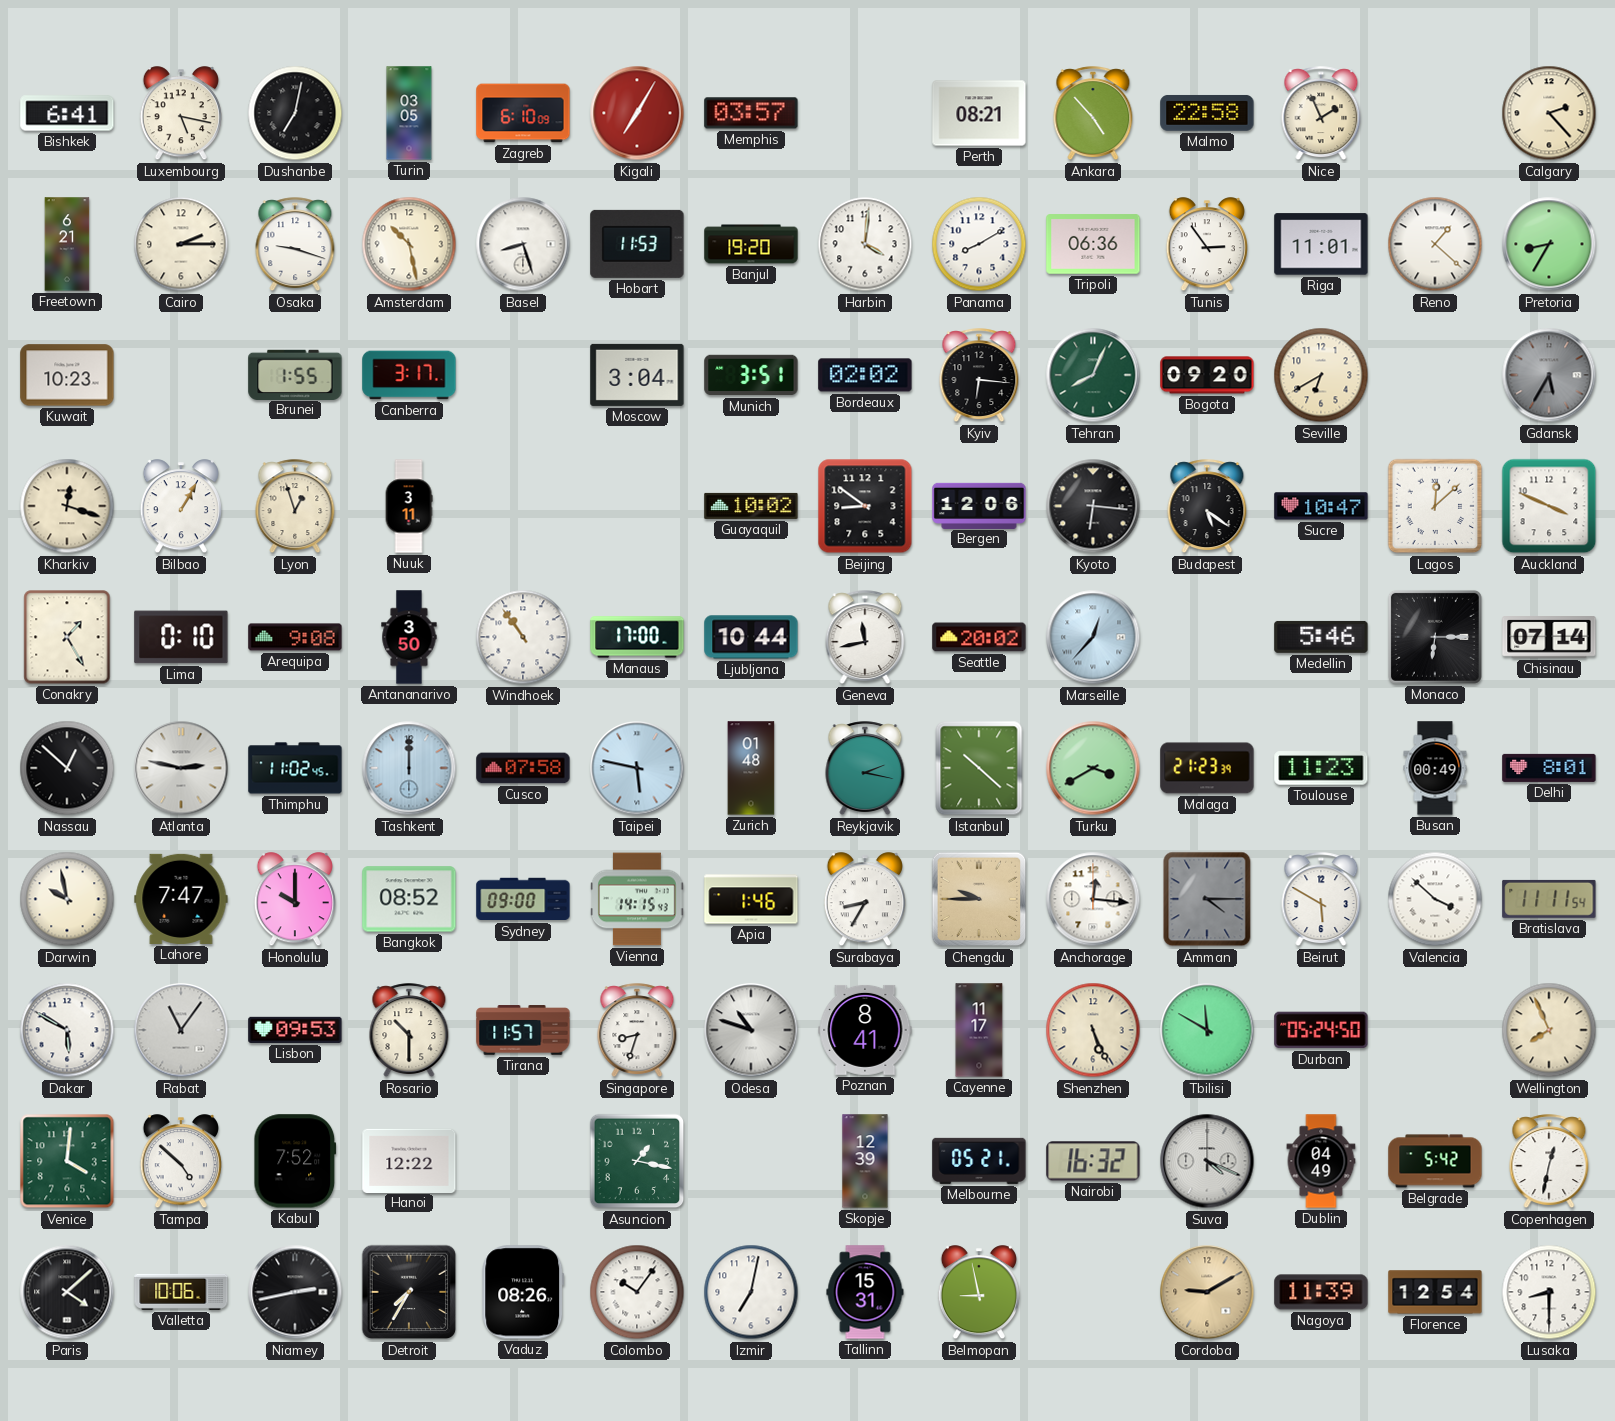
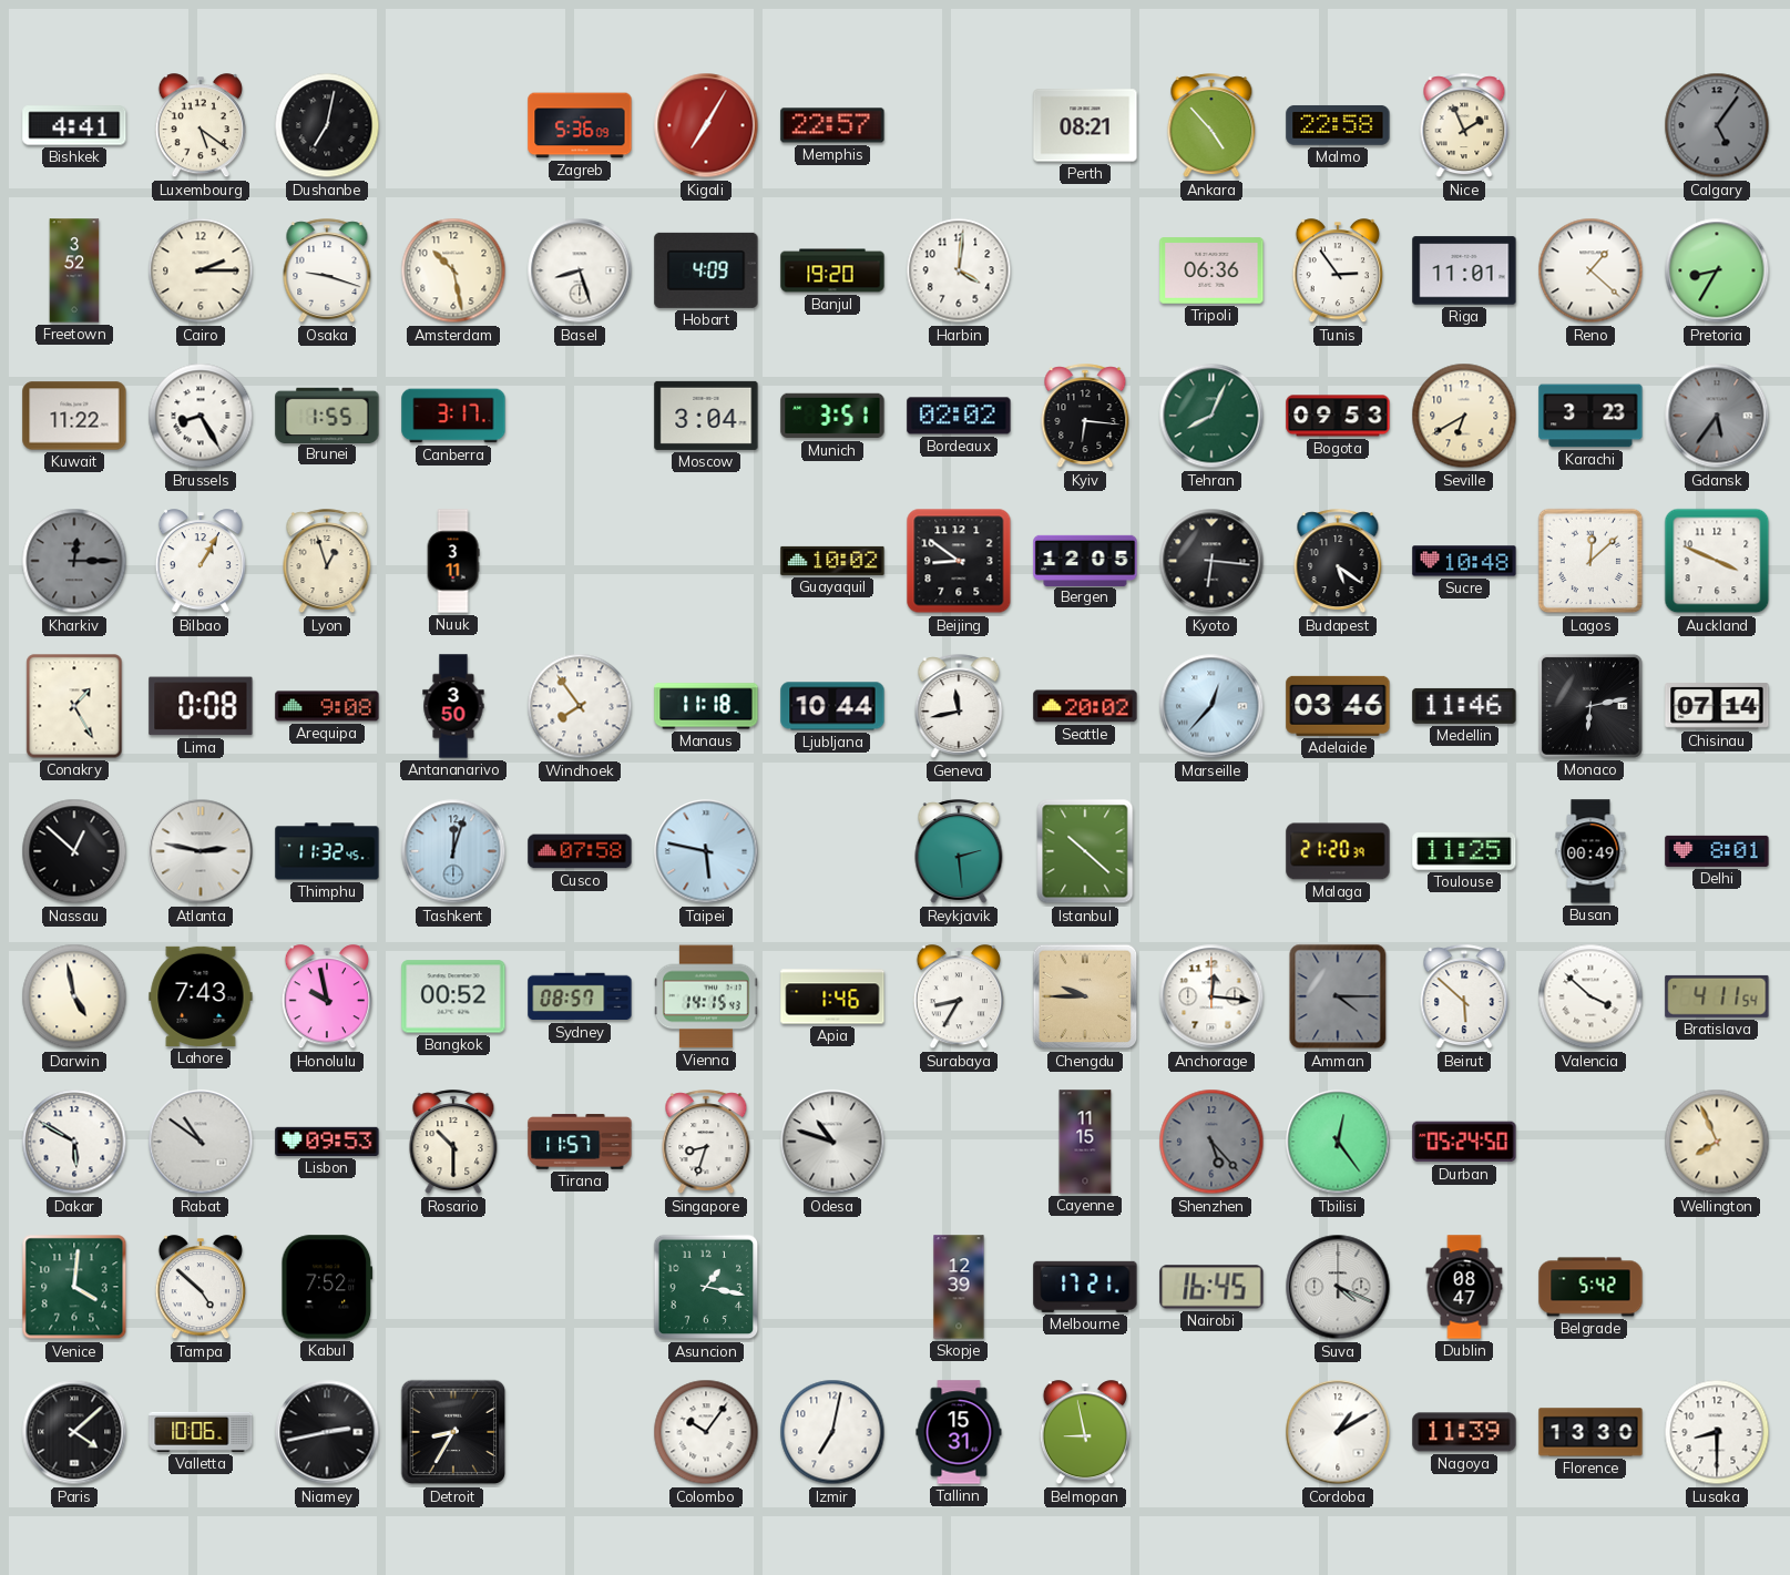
Bishkek: 6:41 -> 4:41
Luxembourg: 5:17 -> 5:21
Turin: 03:05 -> none
Zagreb: 6:10 -> 5:36
Memphis: 03:57 -> 22:57
Calgary: 2:23 -> 5:06
Calgary dial: cream -> grey
Freetown: 6:21 -> 3:52
Hobart: 11:53 -> 4:09
Panama: 8:10 -> none
Kuwait: 10:23 -> 11:22
Brussels: none -> 8:25
Bogota: 09:20 -> 09:53
Karachi: none -> 3:23
Gdansk: 5:35 -> 5:36
Kharkiv: 12:18 -> 12:15
Kharkiv dial: cream -> grey
Bergen: 12:06 -> 12:05
Sucre: 10:47 -> 10:48
Lima: 0:10 -> 0:08
Windhoek: 10:54 -> 7:54
Manaus: 17:00 -> 11:18
Adelaide: none -> 03:46
Medellin: 5:46 -> 11:46
Monaco: 6:15 -> 6:13
Thimphu: 11:02 -> 11:32
Tashkent: 12:00 -> 12:03
Zurich: 01:48 -> none
Reykjavik: 2:17 -> 2:29
Turku: 3:40 -> none
Malaga: 21:23 -> 21:20
Toulouse: 11:23 -> 11:25
Darwin: 9:58 -> 4:58
Lahore: 7:47 -> 7:43
Honolulu: 10:00 -> 9:58
Bangkok: 08:52 -> 00:52
Sydney: 09:00 -> 08:57
Beirut: 5:50 -> 5:52
Bratislava: 11:11 -> 4:11
Rabat: 11:06 -> 10:51
Poznan: 8:41 -> none
Cayenne: 11:17 -> 11:15
Shenzhen: 5:26 -> 5:23
Shenzhen dial: cream -> grey
Tbilisi: 11:50 -> 12:24
Hanoi: 12:22 -> none
Melbourne: 05:21 -> 17:21
Nairobi: 16:32 -> 16:45
Dublin: 04:49 -> 08:47
Copenhagen: 12:32 -> none
Detroit: 7:35 -> 8:35
Vaduz: 08:26 -> none
Cordoba: 9:10 -> 1:10
Cordoba dial: champagne -> white
Florence: 12:54 -> 13:30
